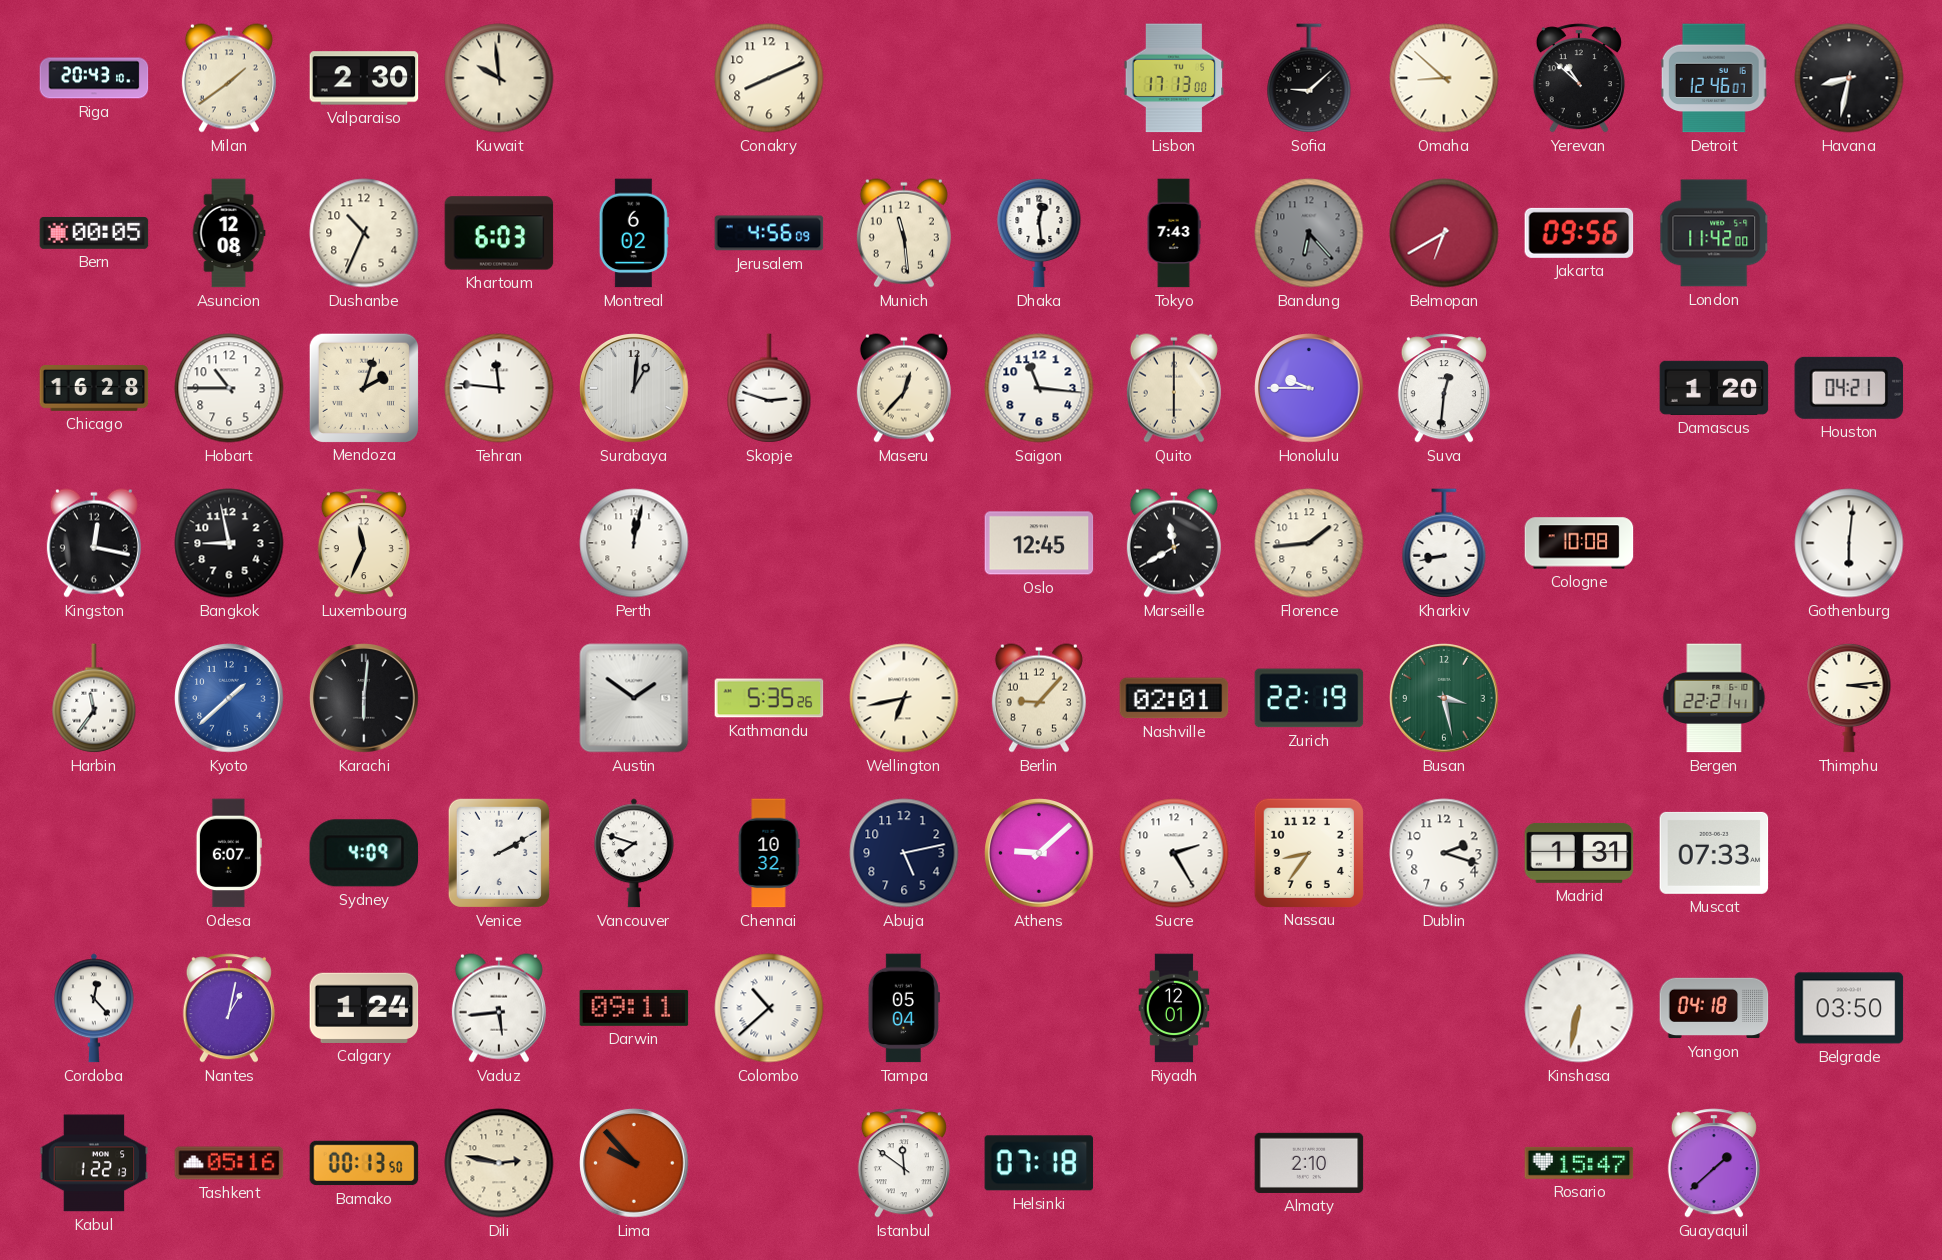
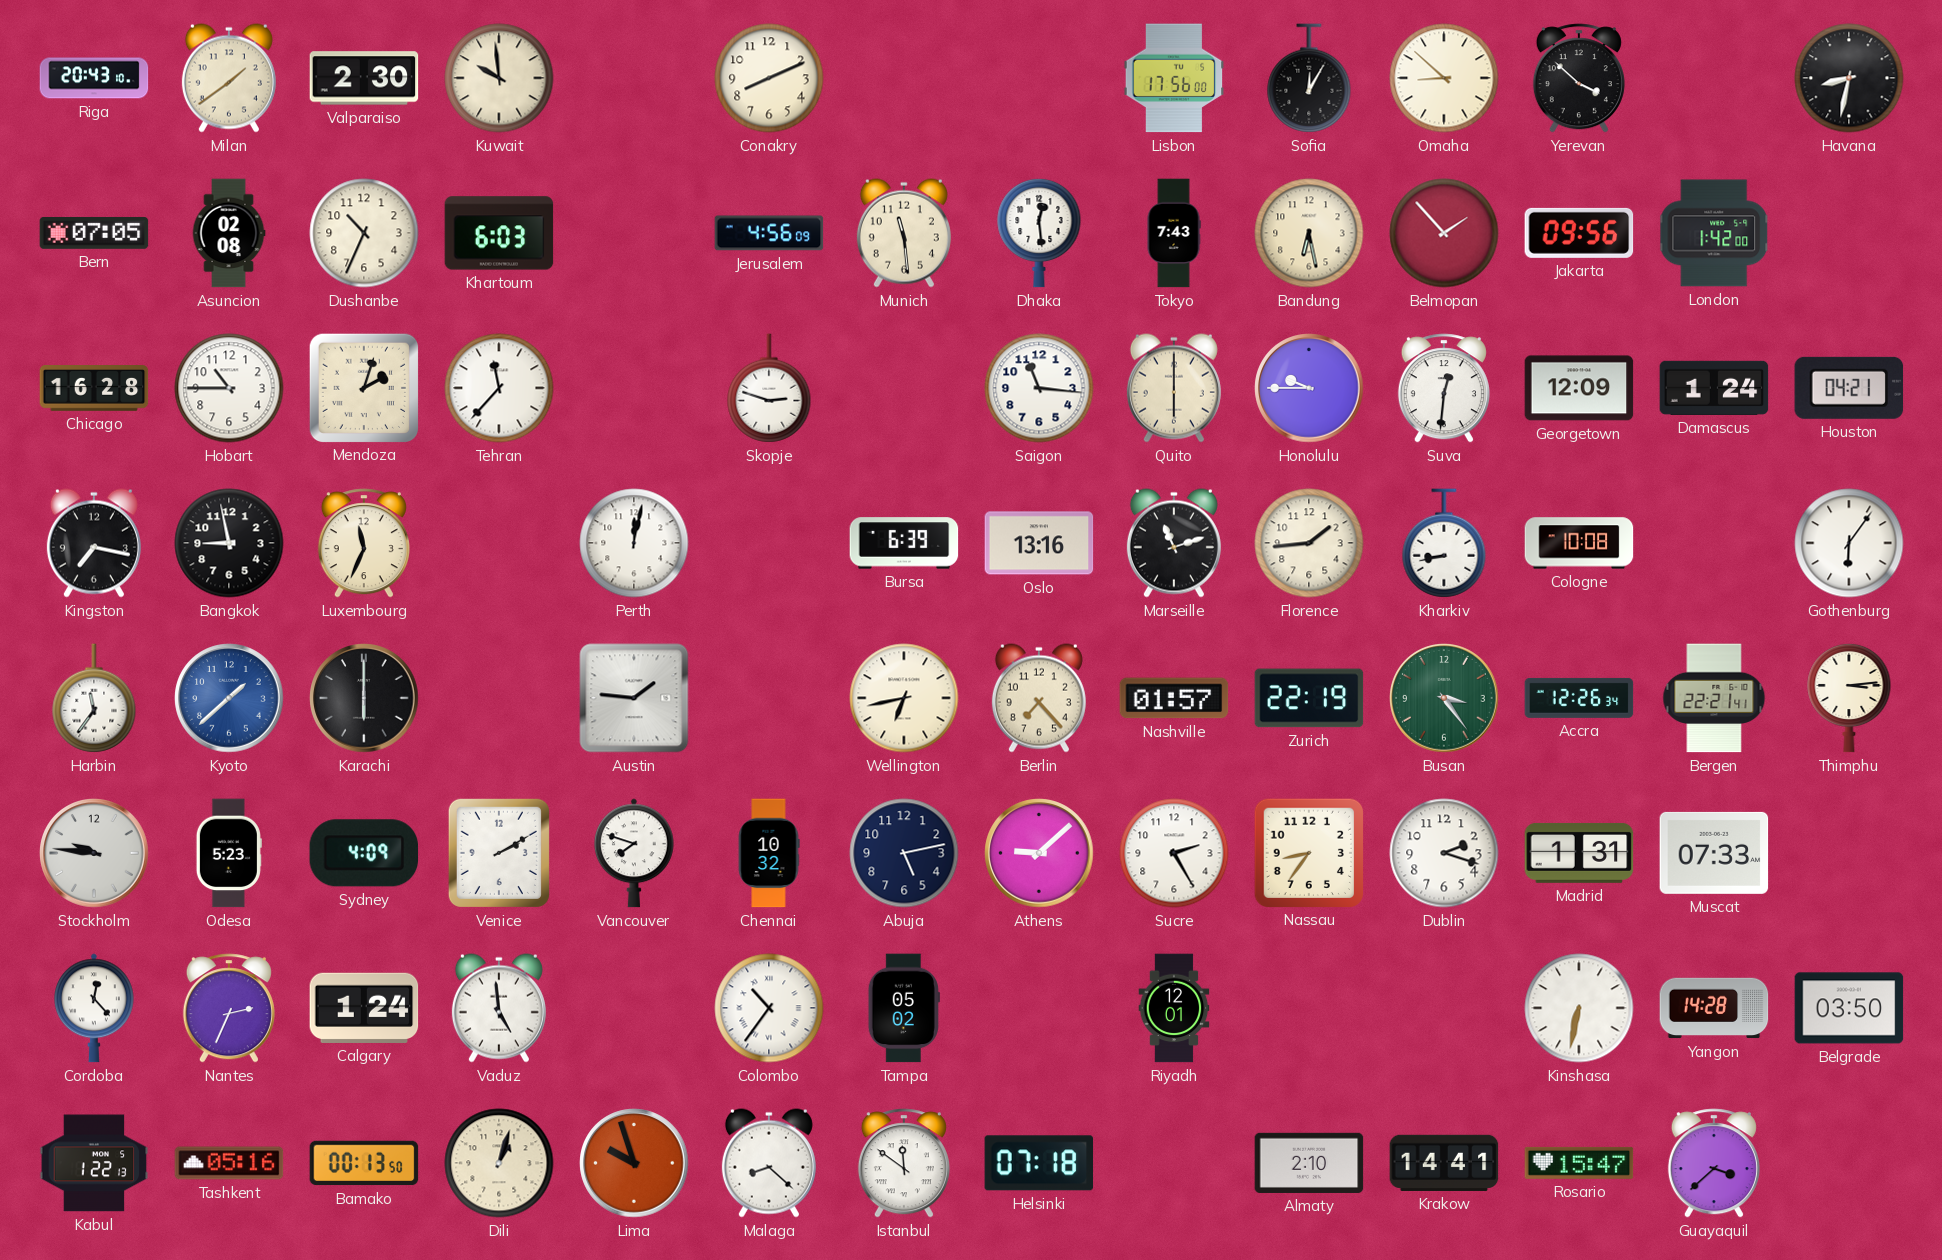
Lisbon: 17:13 -> 17:56
Sofia: 9:08 -> 12:05
Yerevan: 10:52 -> 3:52
Detroit: 12:46 -> none
Bern: 00:05 -> 07:05
Asuncion: 12:08 -> 02:08
Montreal: 6:02 -> none
Bandung: 6:23 -> 6:28
Bandung dial: grey -> cream
Belmopan: 6:40 -> 1:53
London: 11:42 -> 1:42
Tehran: 11:46 -> 11:37
Surabaya: 1:01 -> none
Maseru: 12:37 -> none
Georgetown: none -> 12:09
Damascus: 1:20 -> 1:24
Kingston: 12:17 -> 7:17
Bursa: none -> 6:39
Oslo: 12:45 -> 13:16
Marseille: 11:40 -> 11:12
Gothenburg: 6:01 -> 6:06
Karachi: 6:01 -> 6:00
Austin: 1:51 -> 1:46
Kathmandu: 5:35 -> none
Berlin: 9:07 -> 7:23
Nashville: 02:01 -> 01:57
Busan: 3:28 -> 3:24
Accra: none -> 12:26
Stockholm: none -> 9:46
Odesa: 6:07 -> 5:23
Nantes: 1:02 -> 2:34
Vaduz: 5:44 -> 4:59
Darwin: 09:11 -> none
Colombo: 10:38 -> 10:36
Tampa: 05:04 -> 05:02
Yangon: 04:18 -> 14:28
Dili: 2:47 -> 1:03
Lima: 9:53 -> 9:57
Malaga: none -> 8:22
Krakow: none -> 14:41
Guayaquil: 1:38 -> 3:38
